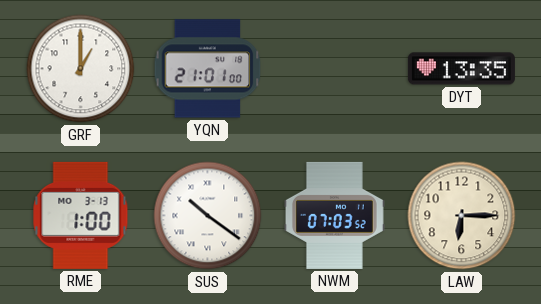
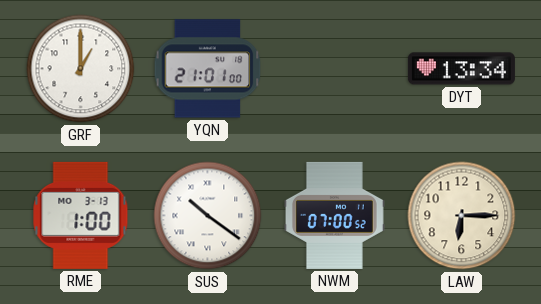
DYT: 13:35 -> 13:34
NWM: 07:03 -> 07:00
